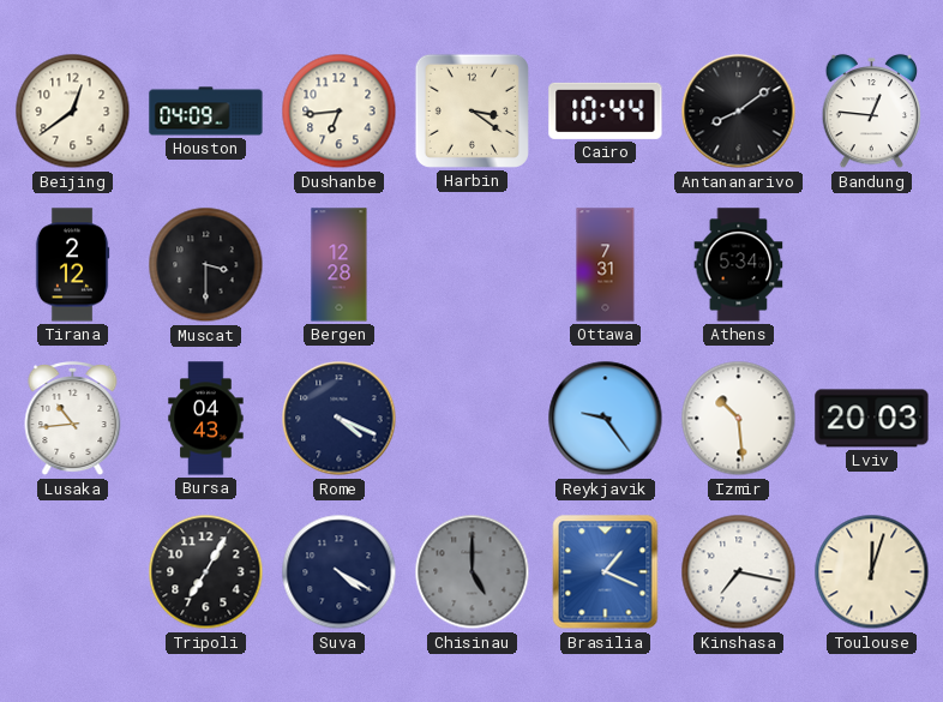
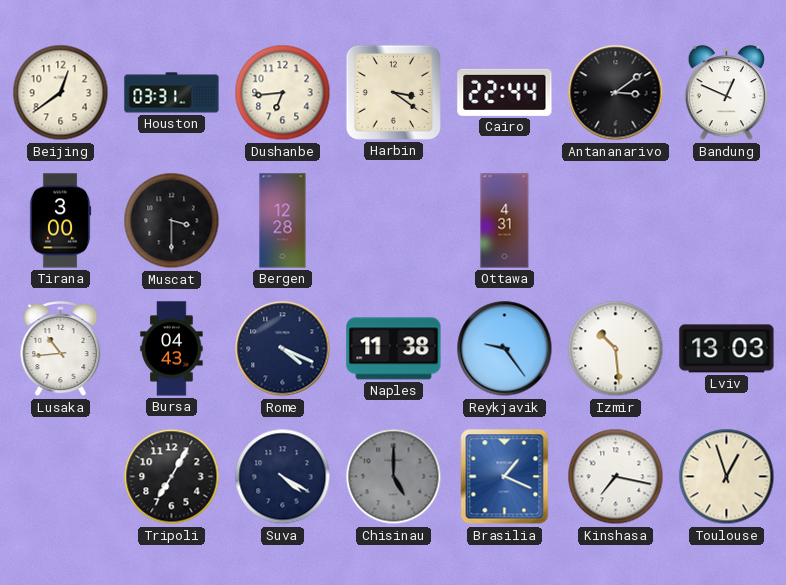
Houston: 04:09 -> 03:31
Cairo: 10:44 -> 22:44
Antananarivo: 8:09 -> 3:09
Bandung: 12:46 -> 12:49
Tirana: 2:12 -> 3:00
Ottawa: 7:31 -> 4:31
Athens: 5:34 -> none
Naples: none -> 11:38
Lviv: 20:03 -> 13:03
Toulouse: 12:03 -> 12:57
